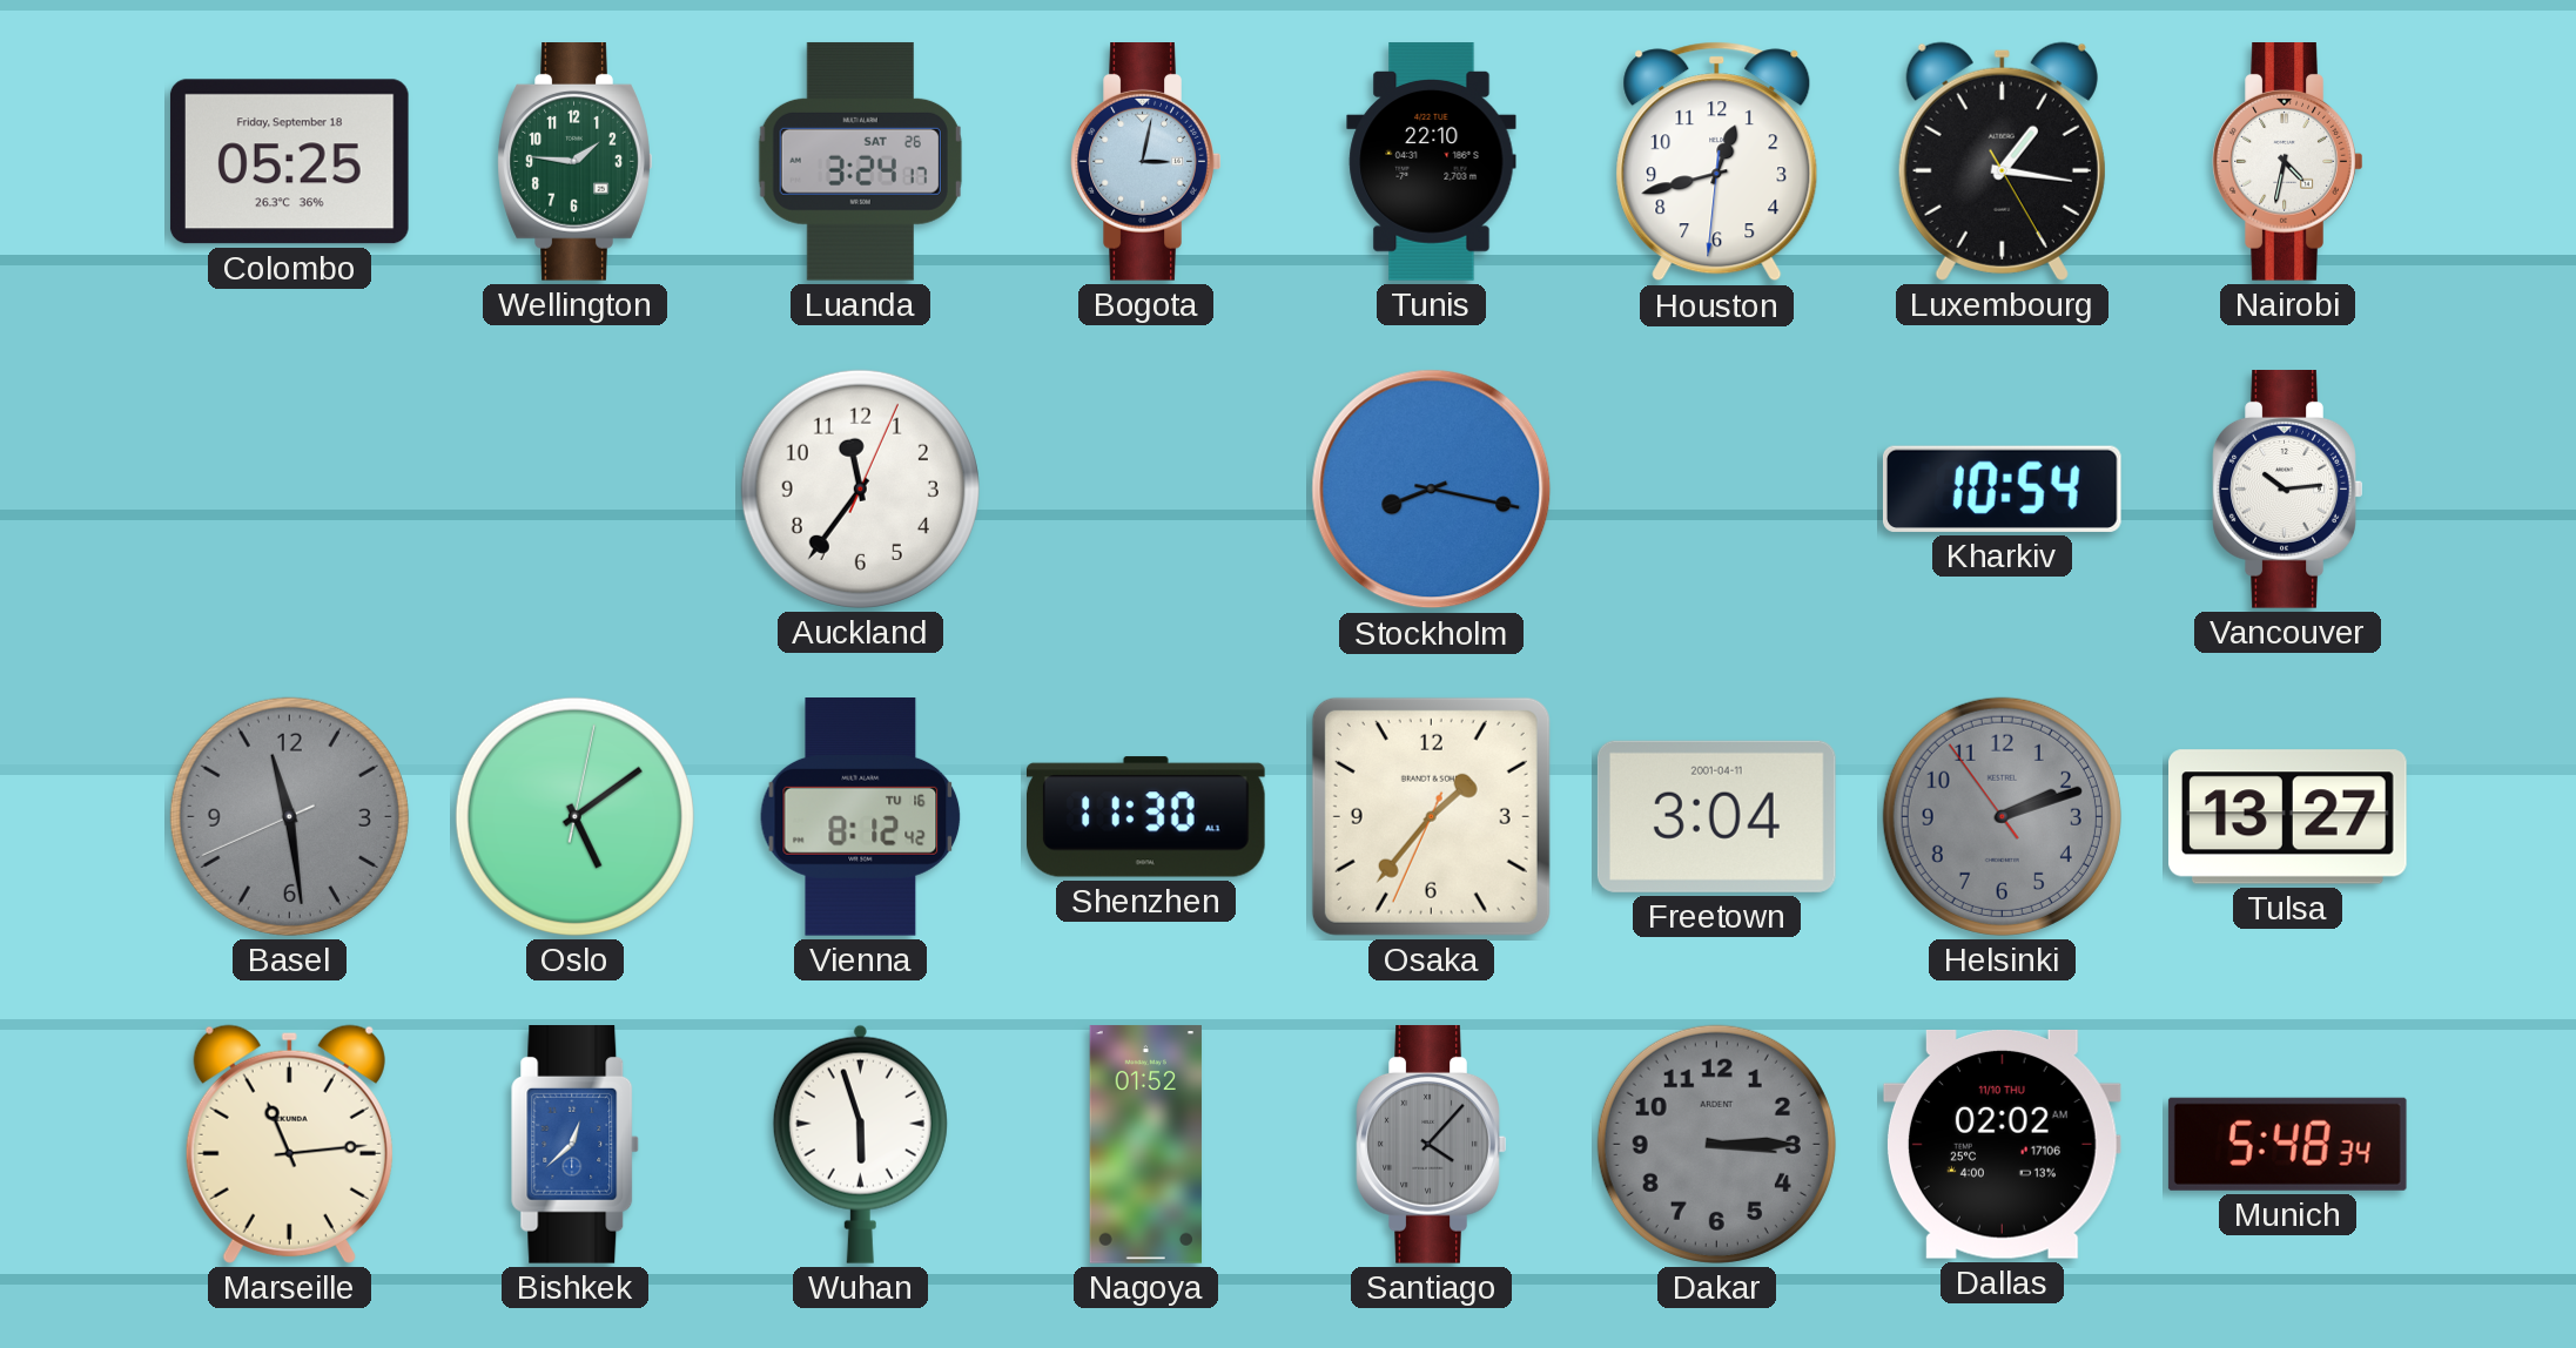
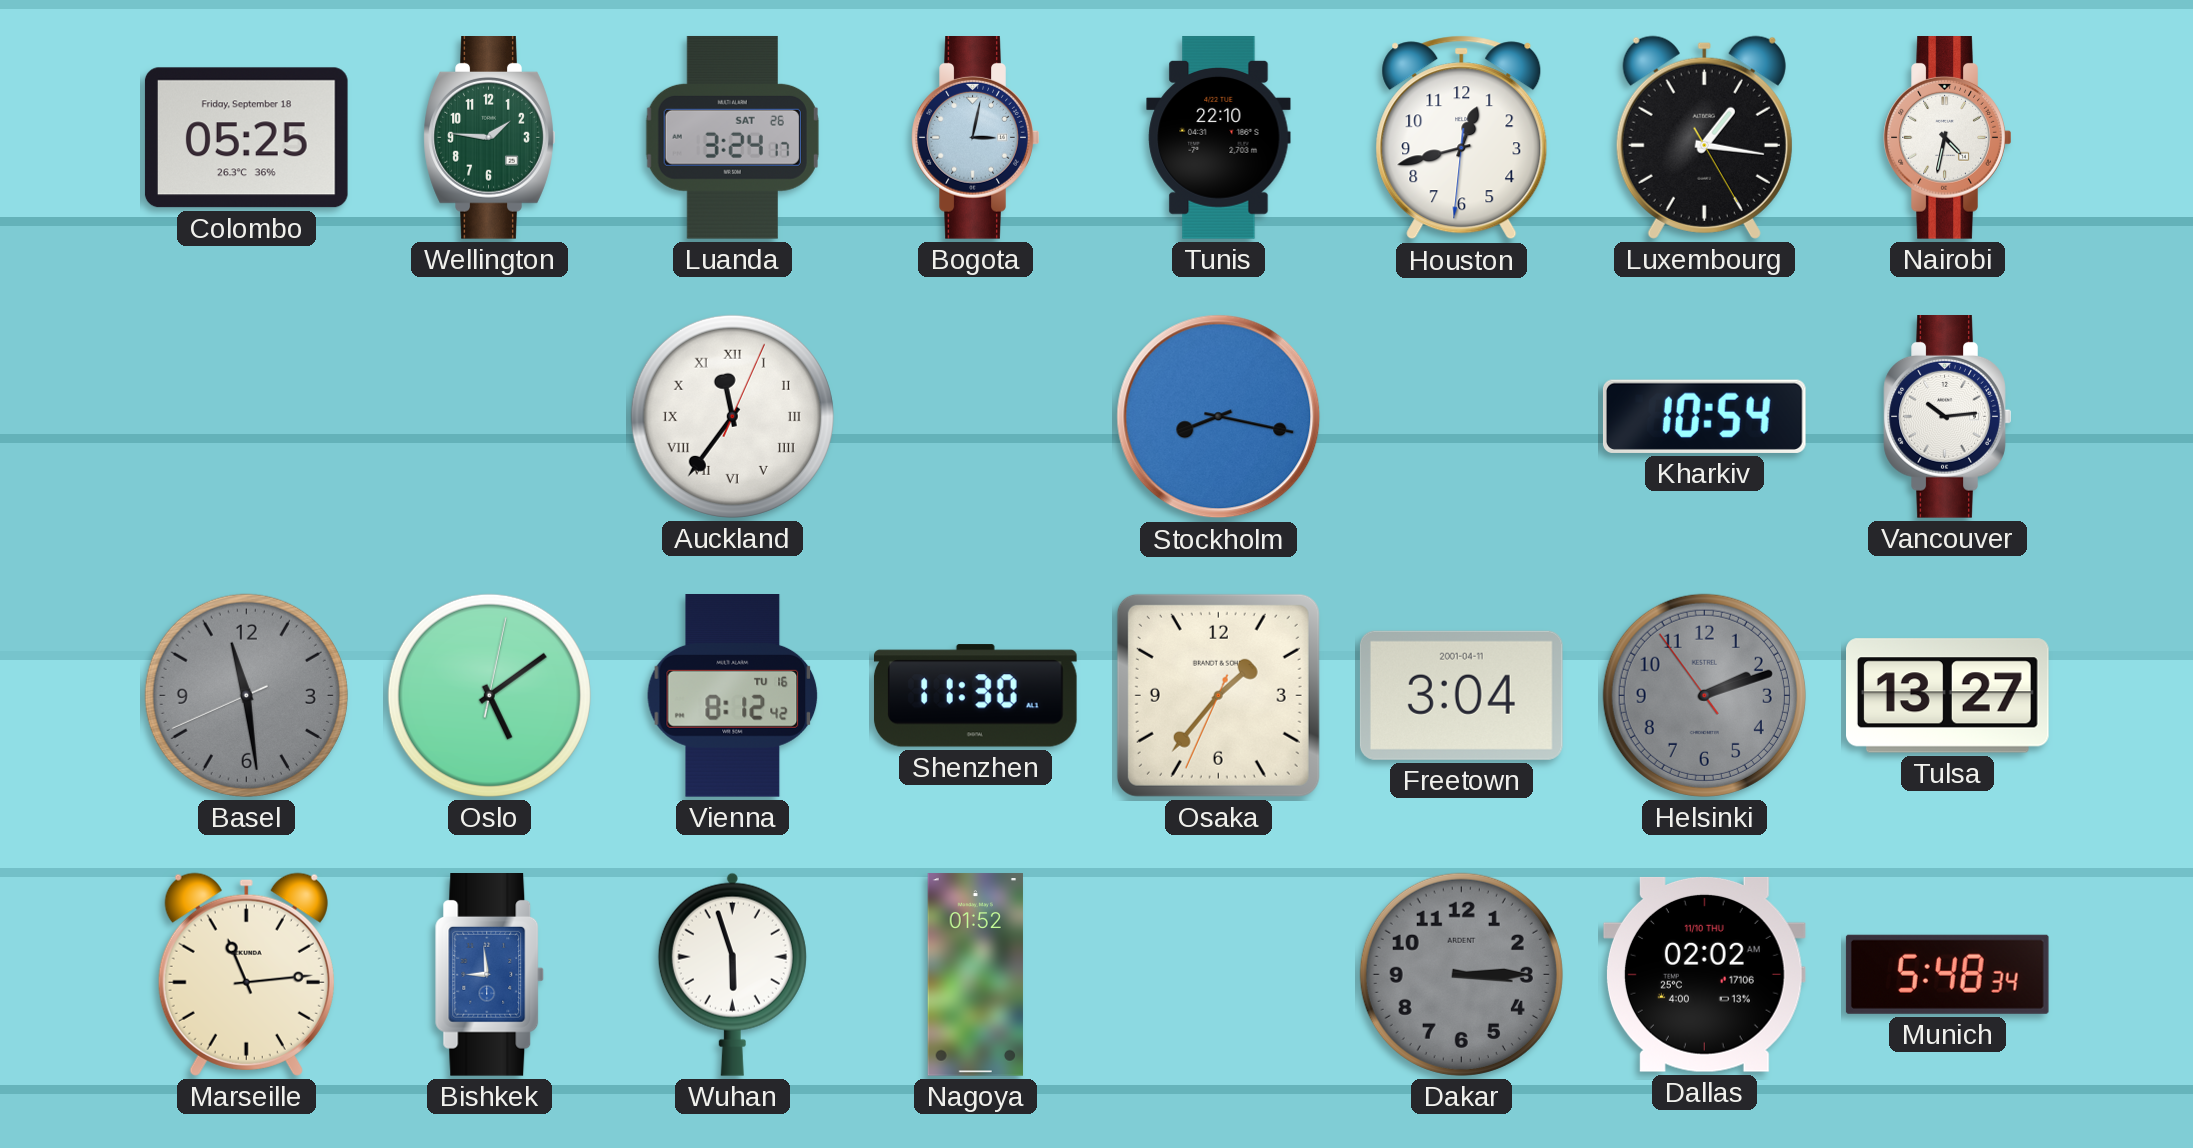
Auckland numerals: Arabic -> Roman
Bishkek: 12:38 -> 8:59
Santiago: 4:07 -> none
